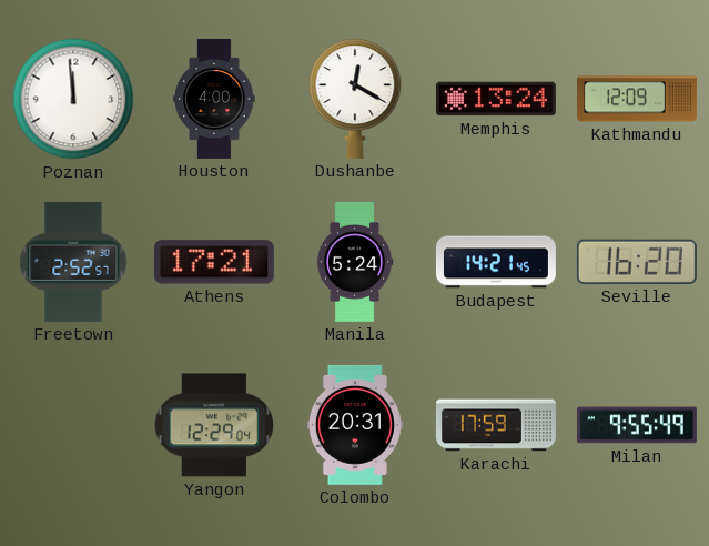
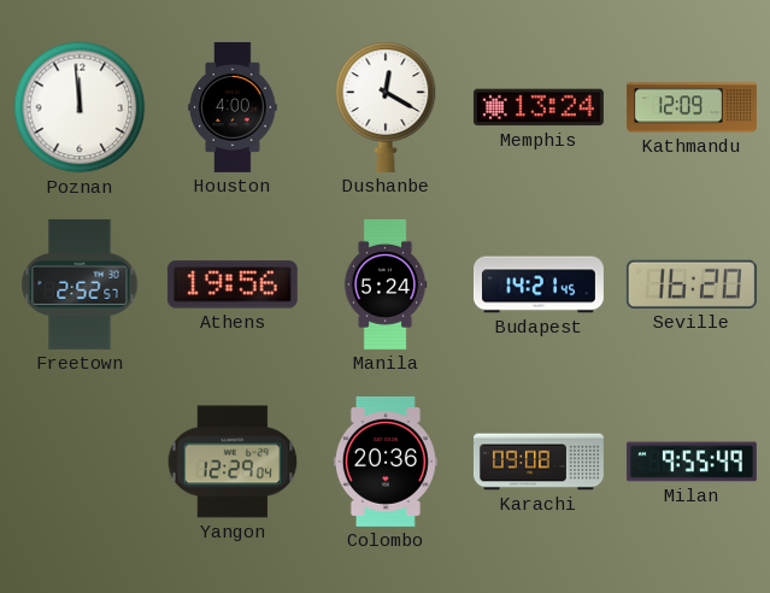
Athens: 17:21 -> 19:56
Colombo: 20:31 -> 20:36
Karachi: 17:59 -> 09:08
